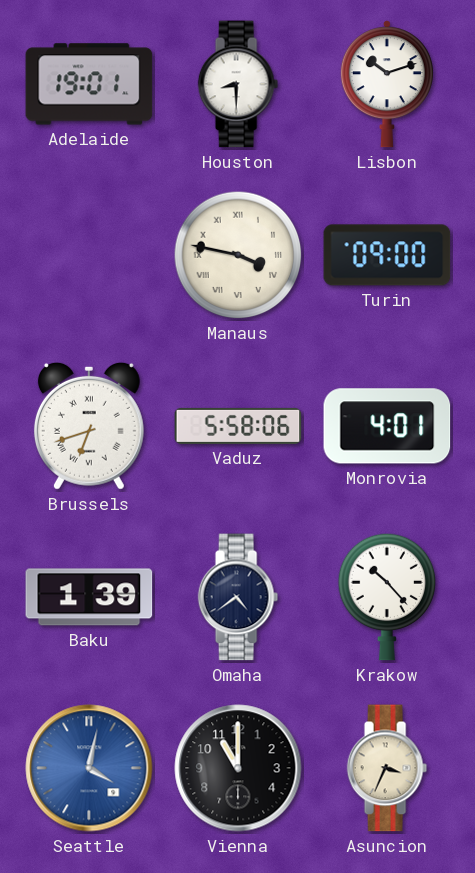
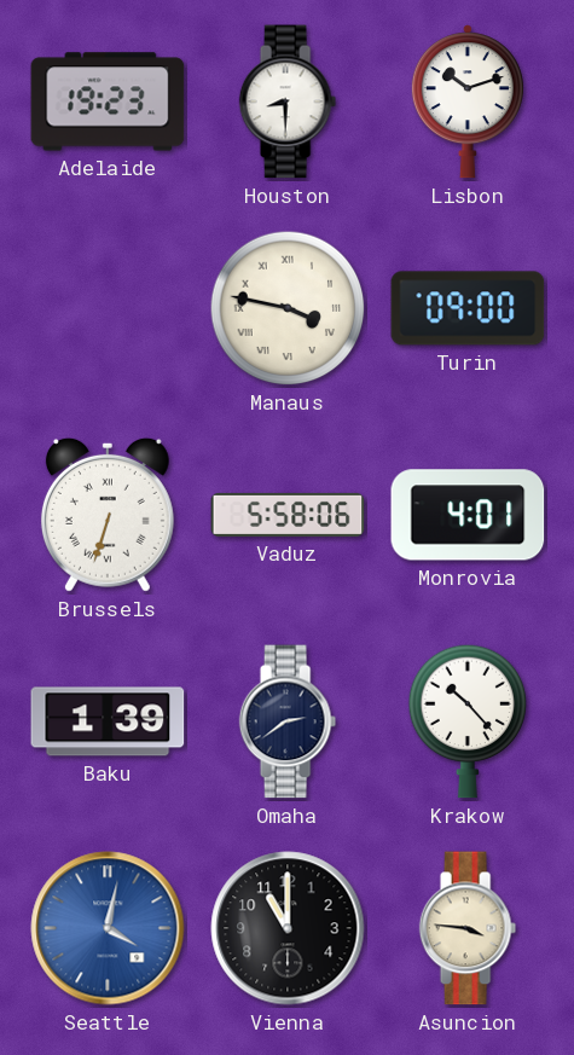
Adelaide: 19:01 -> 19:23
Brussels: 6:42 -> 6:33
Omaha: 4:39 -> 2:39
Asuncion: 3:34 -> 3:46
